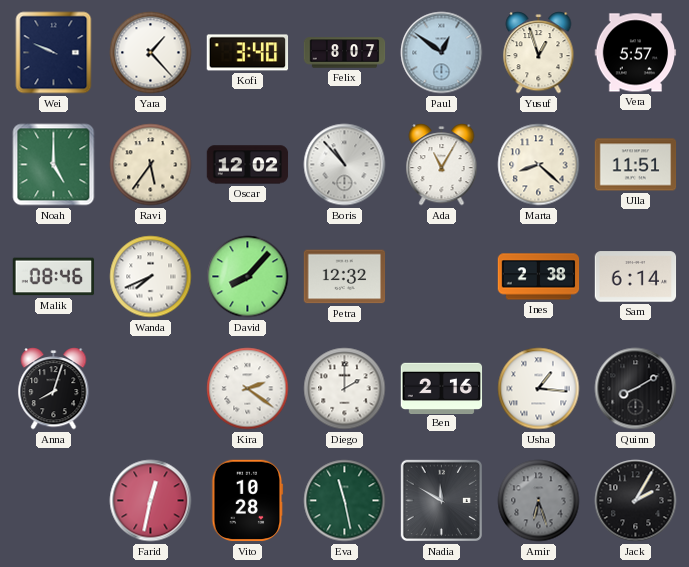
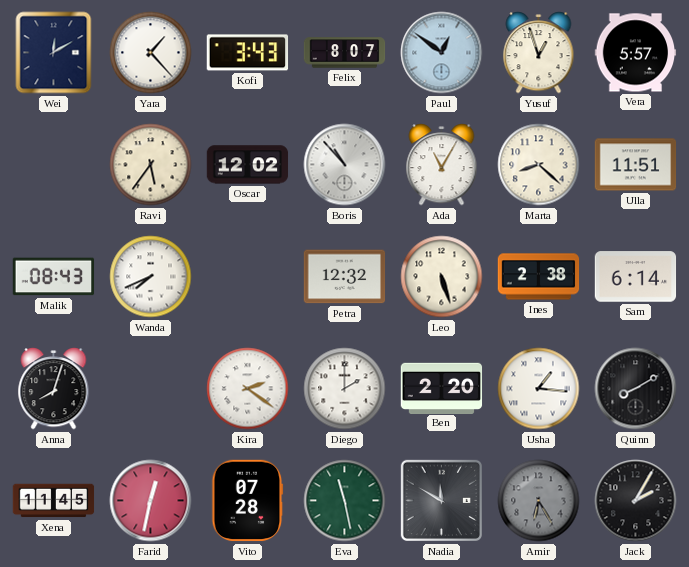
Wei: 9:49 -> 12:10
Kofi: 3:40 -> 3:43
Noah: 5:00 -> none
Malik: 08:46 -> 08:43
David: 8:07 -> none
Leo: none -> 5:27
Ben: 2:16 -> 2:20
Xena: none -> 11:45
Vito: 10:28 -> 07:28
Amir: 6:27 -> 6:25
